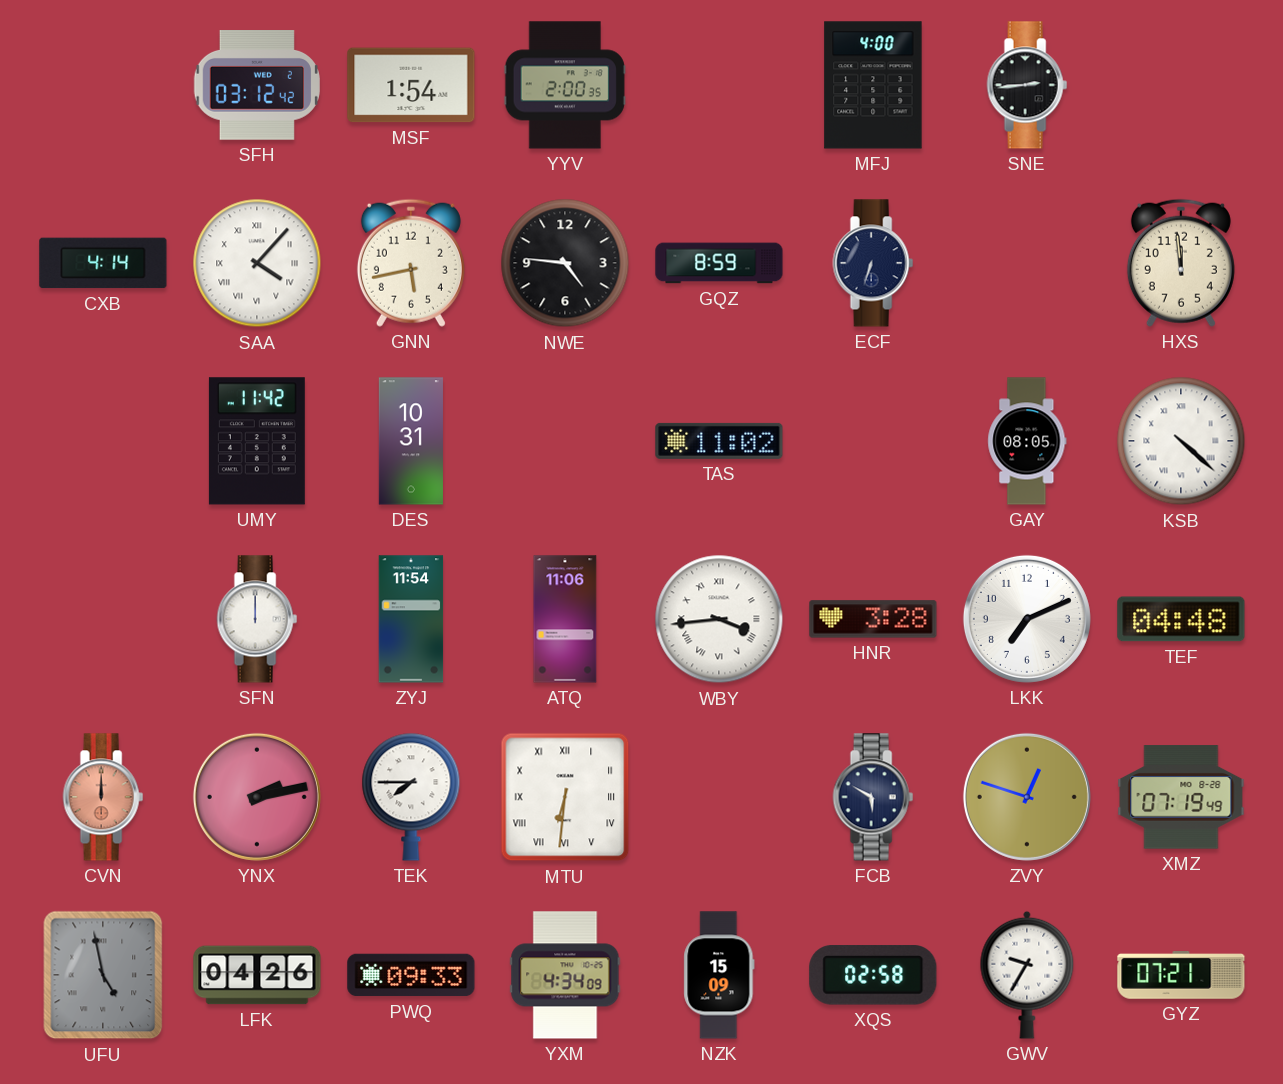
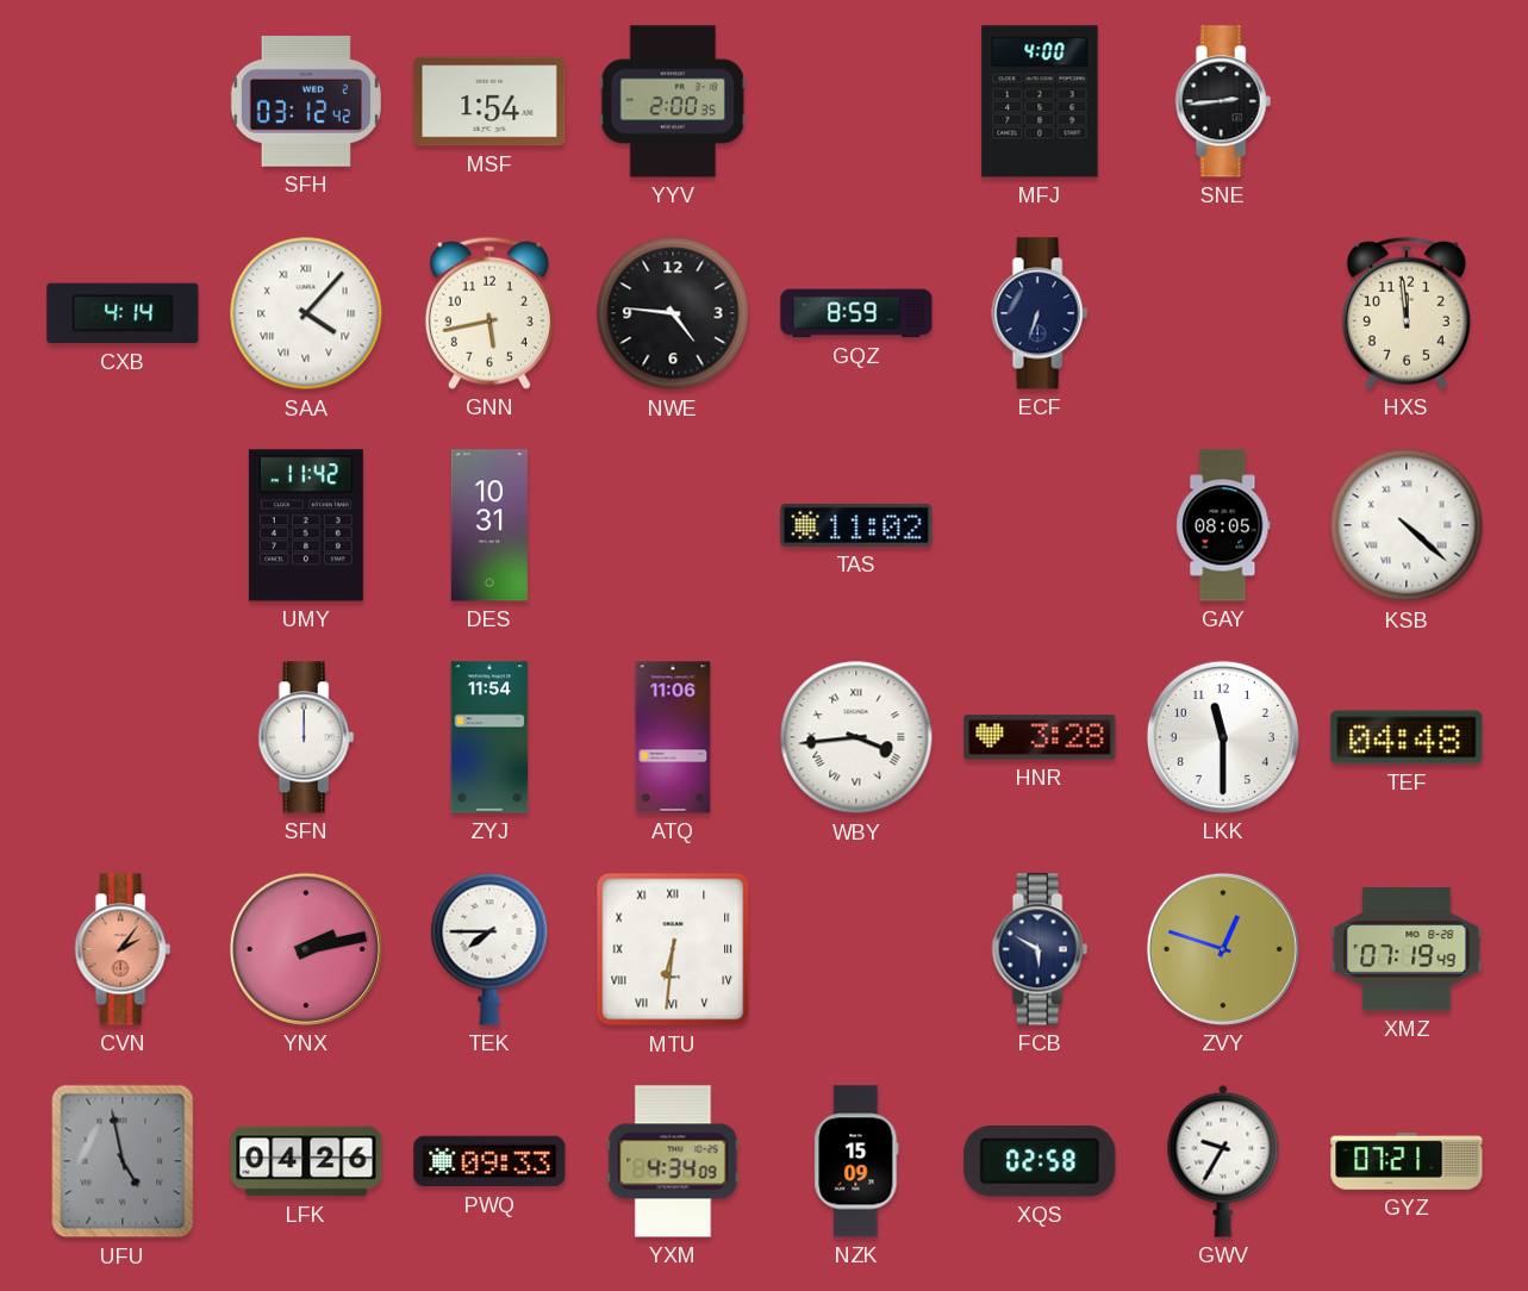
LKK: 7:11 -> 11:30
CVN: 12:00 -> 2:06
